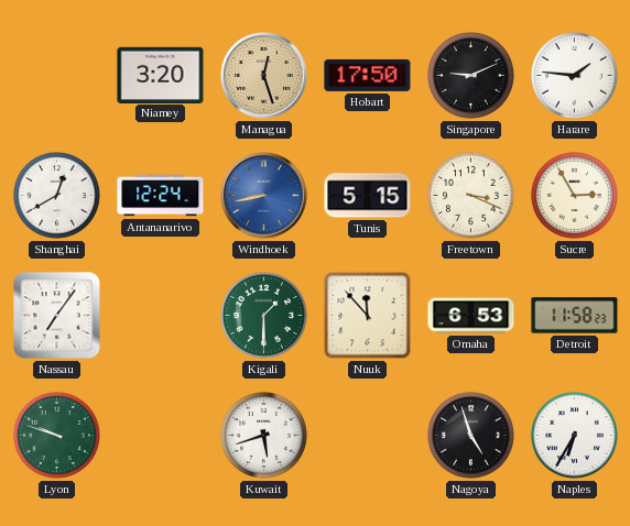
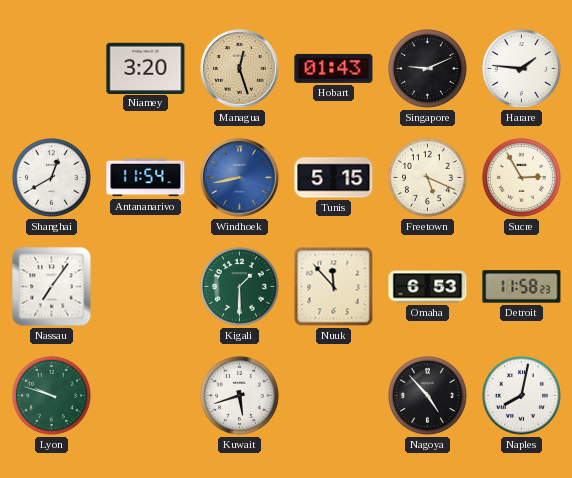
Hobart: 17:50 -> 01:43
Antananarivo: 12:24 -> 11:54
Freetown: 3:19 -> 5:19
Nagoya: 4:57 -> 4:53
Naples: 6:35 -> 8:02
